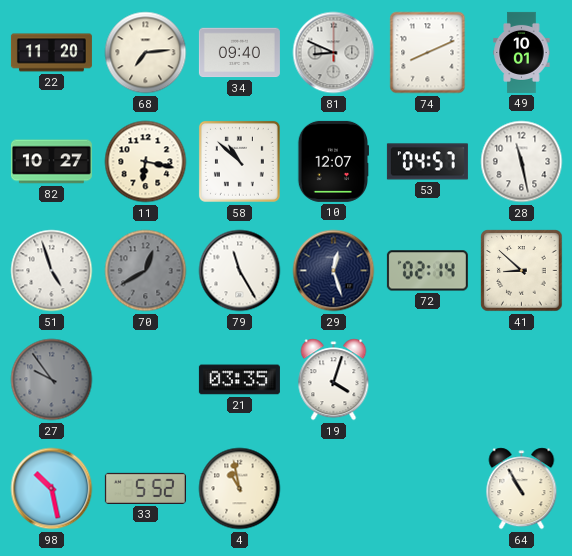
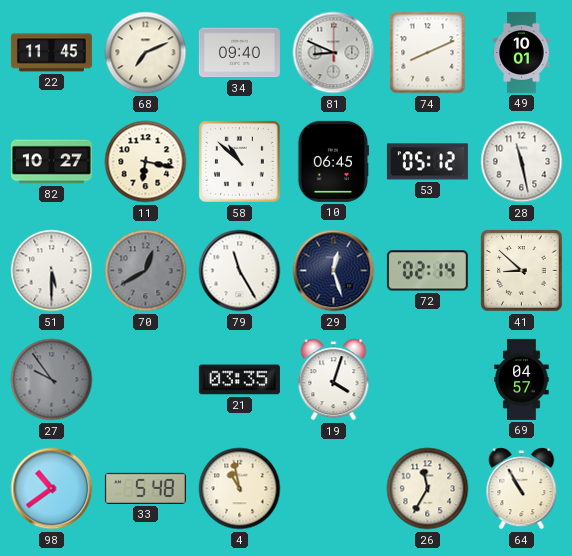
22: 11:20 -> 11:45
68: 7:14 -> 7:11
10: 12:07 -> 06:45
53: 04:57 -> 05:12
51: 4:57 -> 5:30
69: none -> 04:57
98: 10:28 -> 10:39
33: 5:52 -> 5:48
26: none -> 11:35
